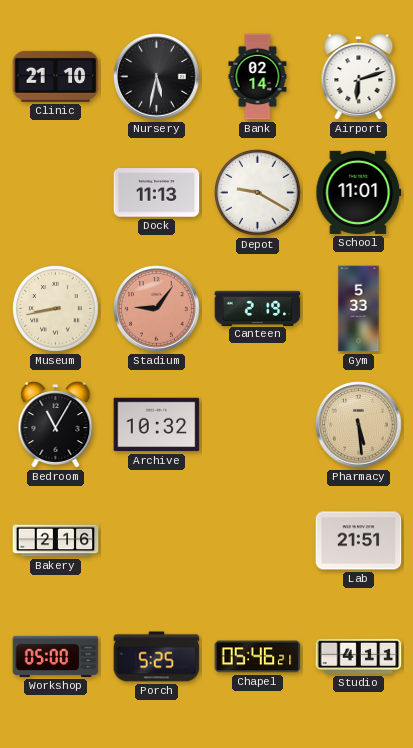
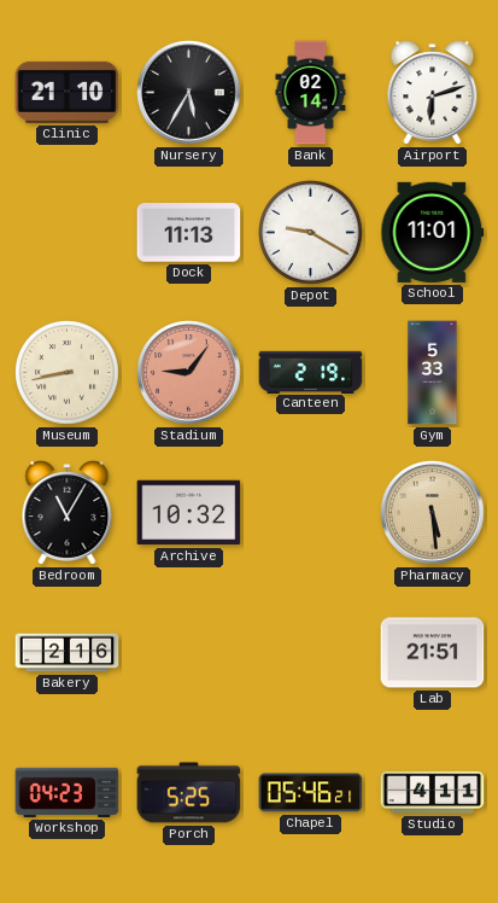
Nursery: 5:32 -> 5:35
Workshop: 05:00 -> 04:23
